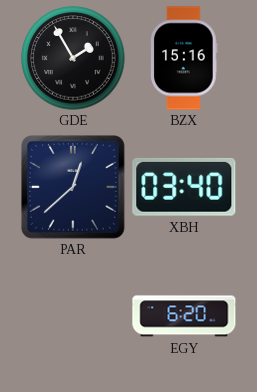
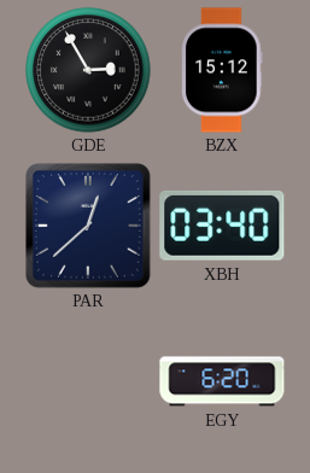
GDE: 1:55 -> 2:55
BZX: 15:16 -> 15:12
